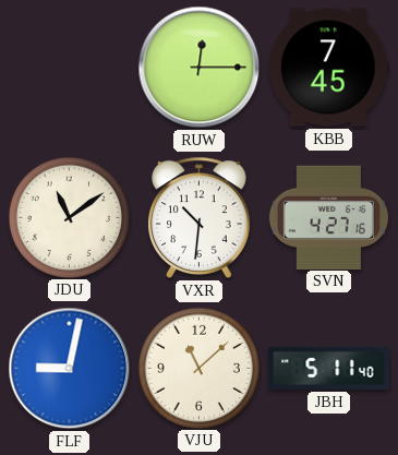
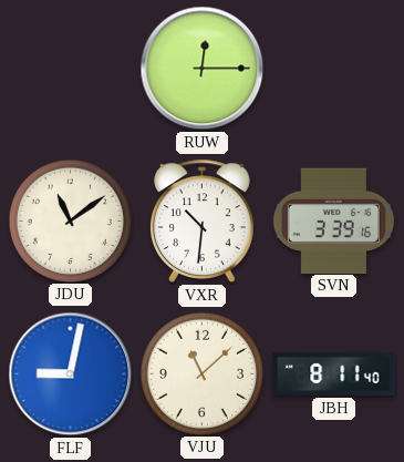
KBB: 7:45 -> none
SVN: 4:27 -> 3:39
JBH: 5:11 -> 8:11
